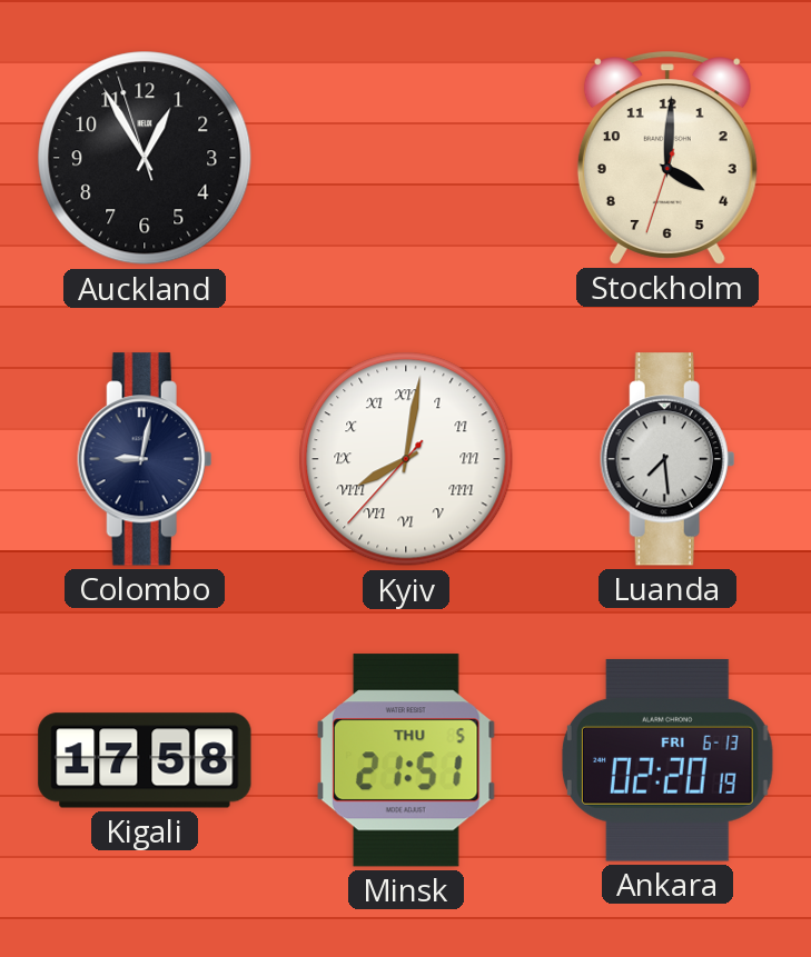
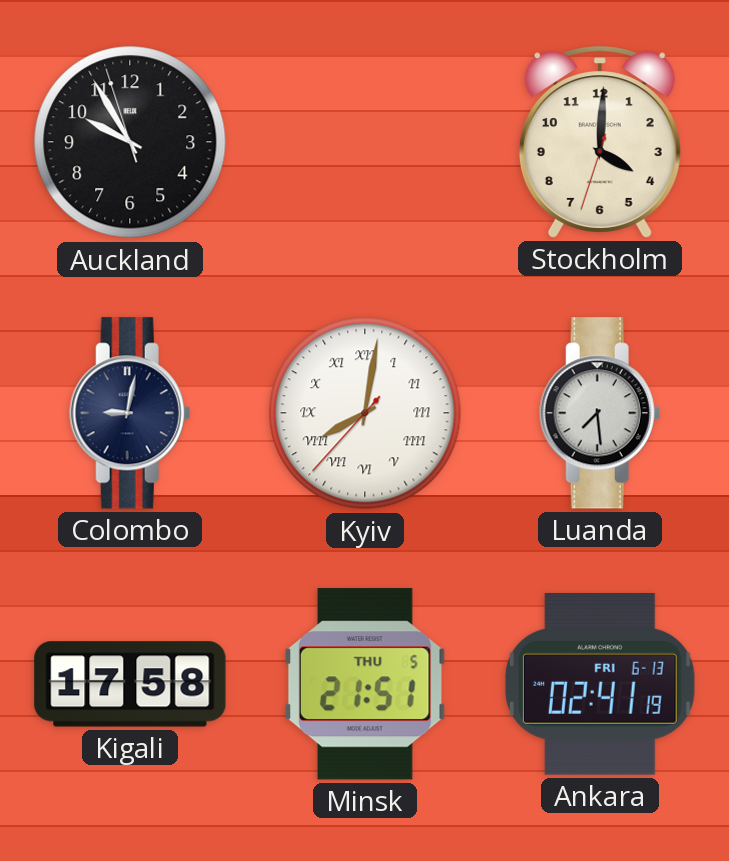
Auckland: 12:54 -> 9:54
Ankara: 02:20 -> 02:41
